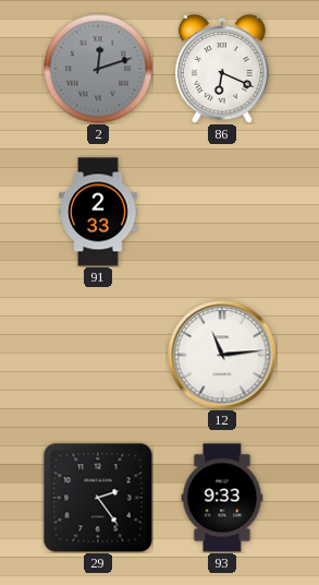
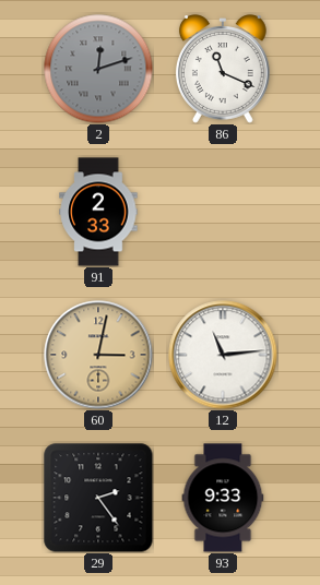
86: 6:19 -> 11:19
60: none -> 3:02
